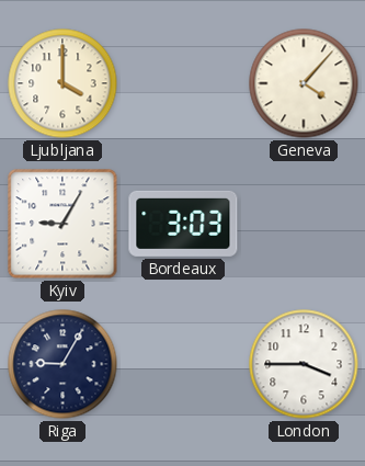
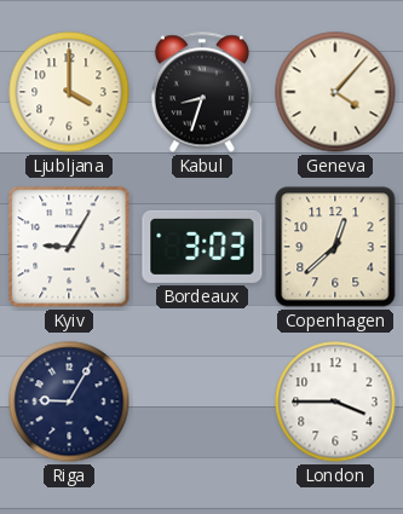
Kabul: none -> 8:33
Copenhagen: none -> 12:38
